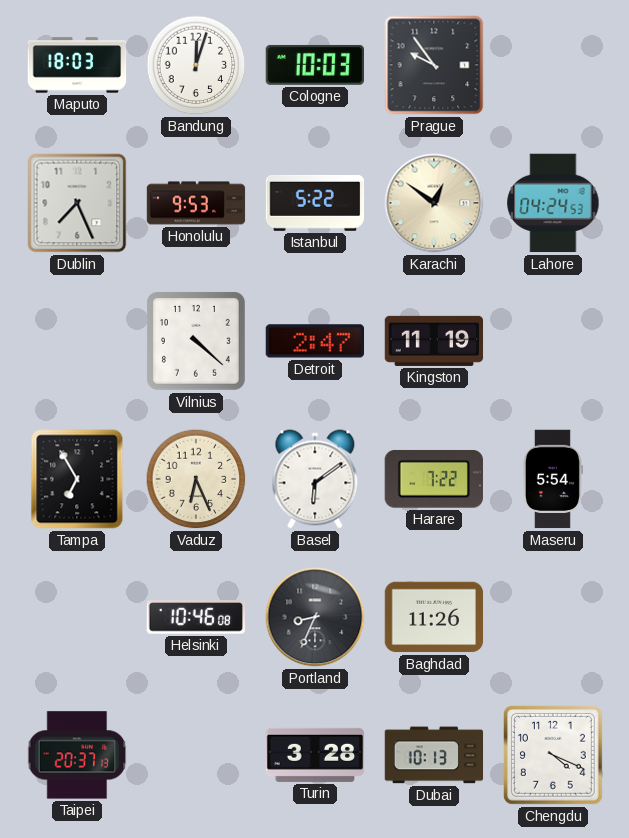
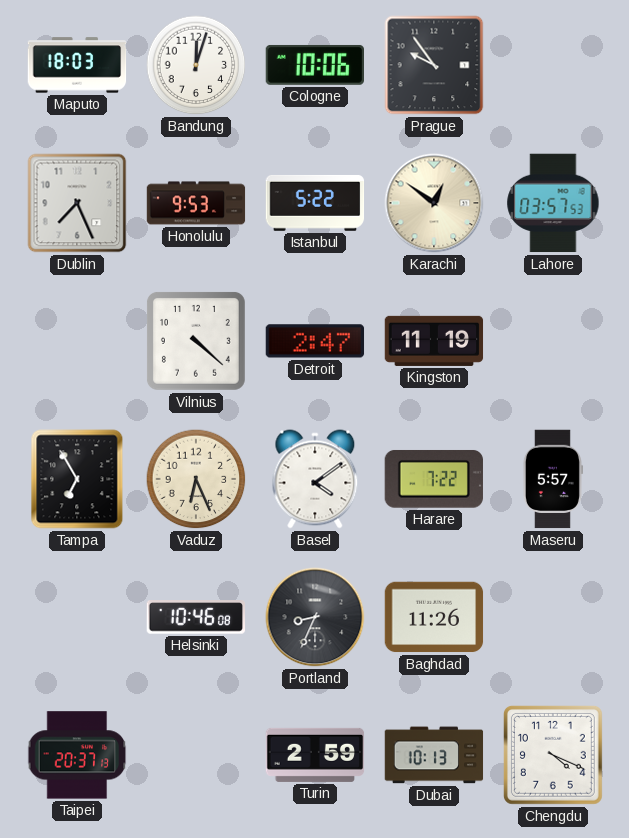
Cologne: 10:03 -> 10:06
Lahore: 04:24 -> 03:57
Basel: 6:09 -> 4:09
Maseru: 5:54 -> 5:57
Turin: 3:28 -> 2:59
